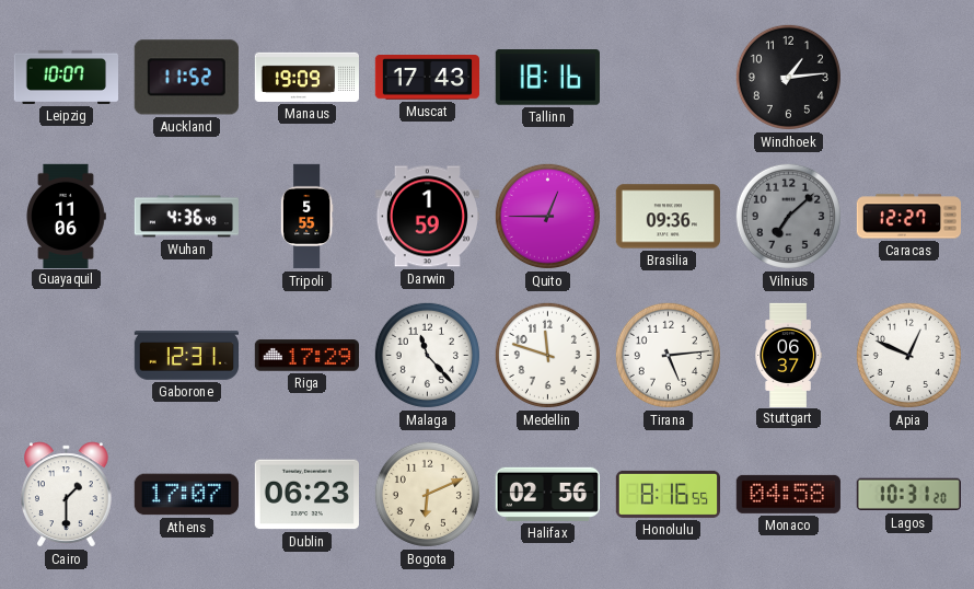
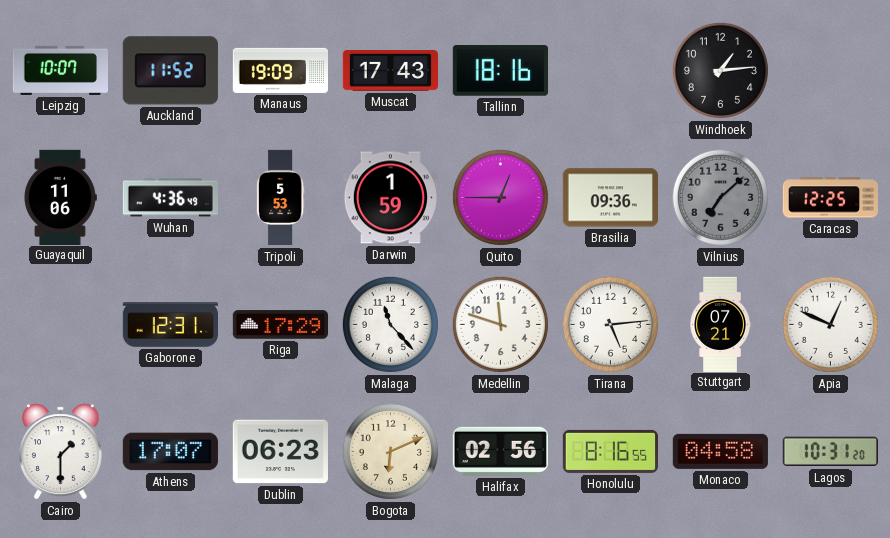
Tripoli: 5:55 -> 5:53
Caracas: 12:27 -> 12:25
Stuttgart: 06:37 -> 07:21
